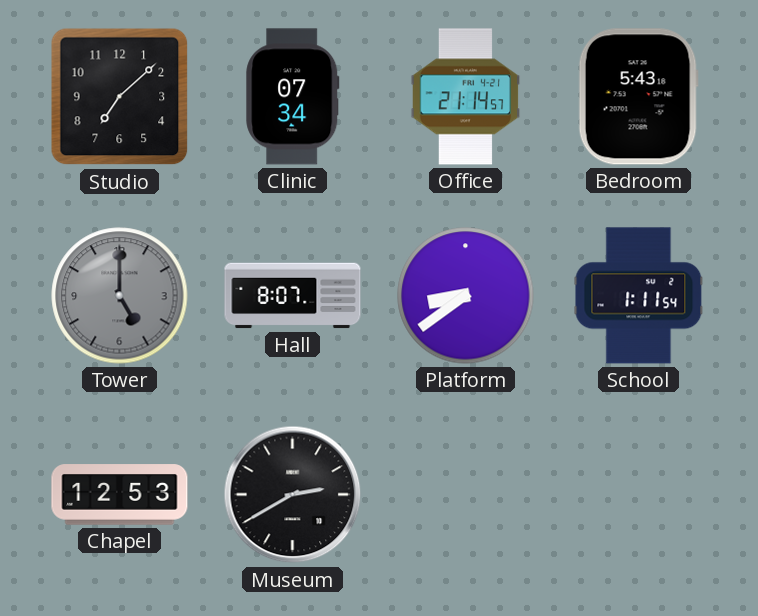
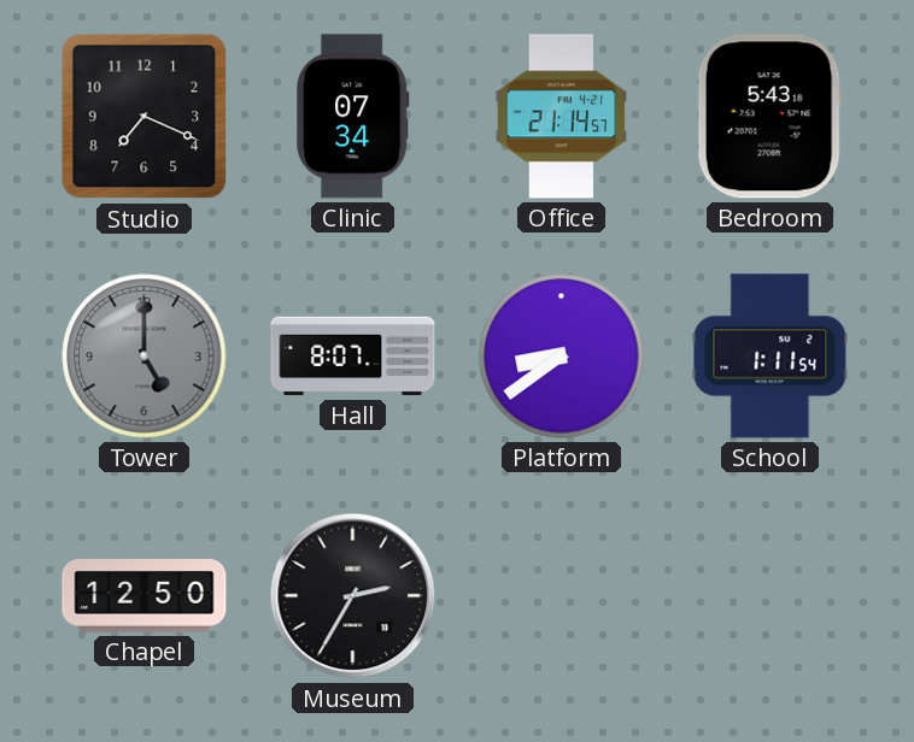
Studio: 7:08 -> 7:19
Chapel: 12:53 -> 12:50
Museum: 2:40 -> 2:35
